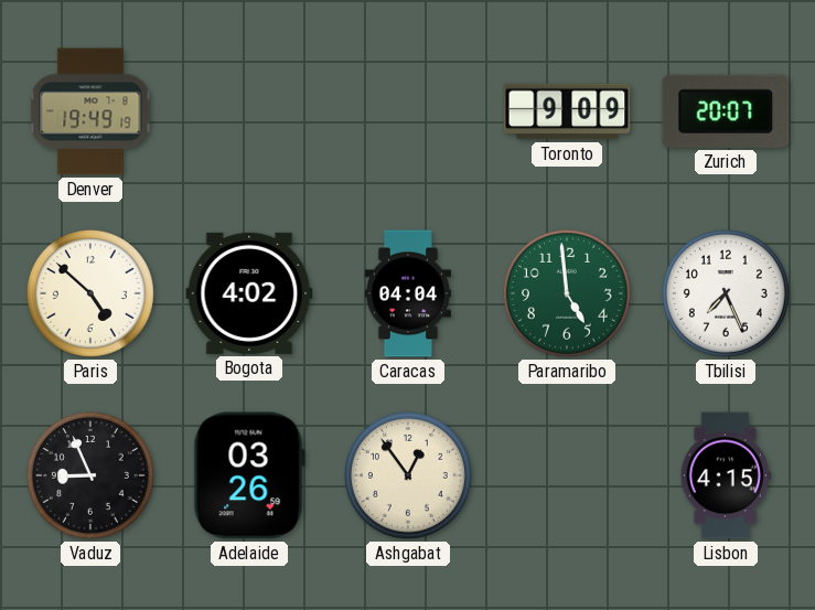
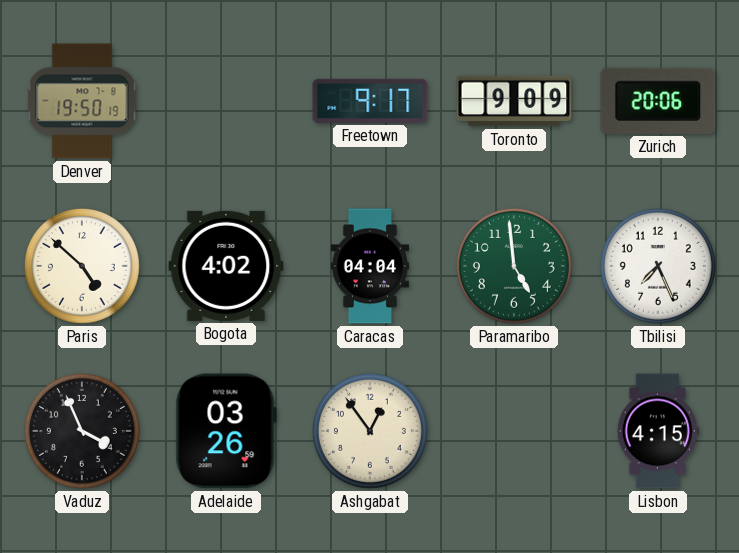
Denver: 19:49 -> 19:50
Freetown: none -> 9:17
Zurich: 20:07 -> 20:06
Vaduz: 8:56 -> 3:56
